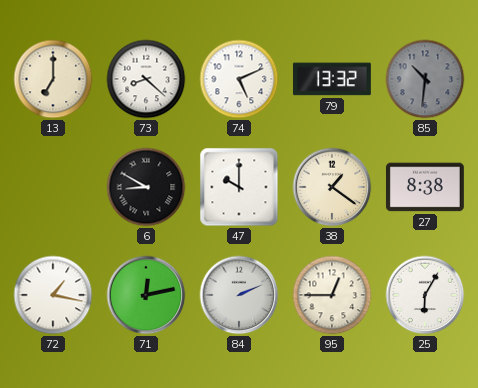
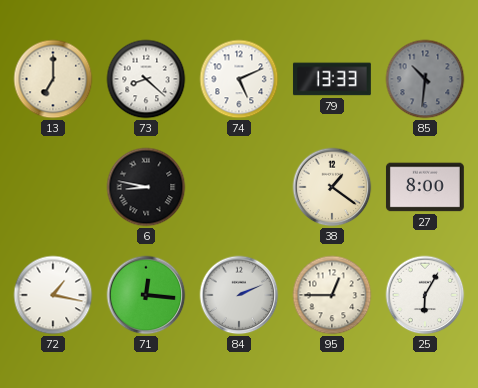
79: 13:32 -> 13:33
6: 8:50 -> 8:47
47: 10:00 -> none
27: 8:38 -> 8:00
71: 12:13 -> 12:16
